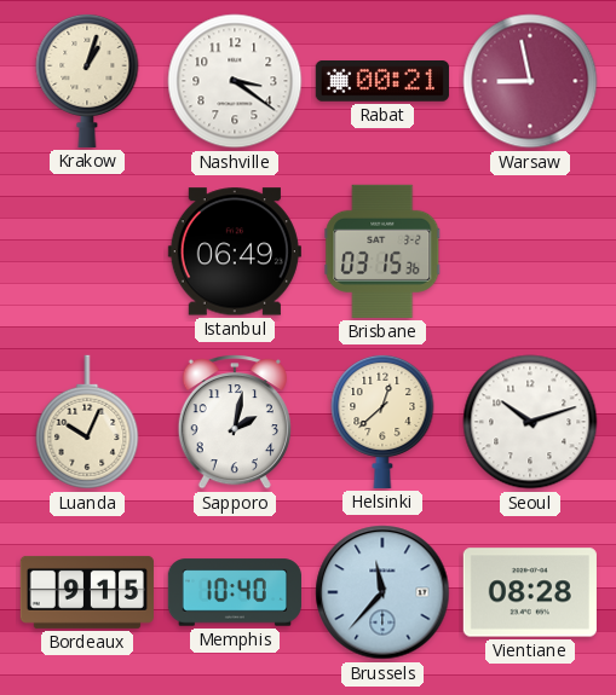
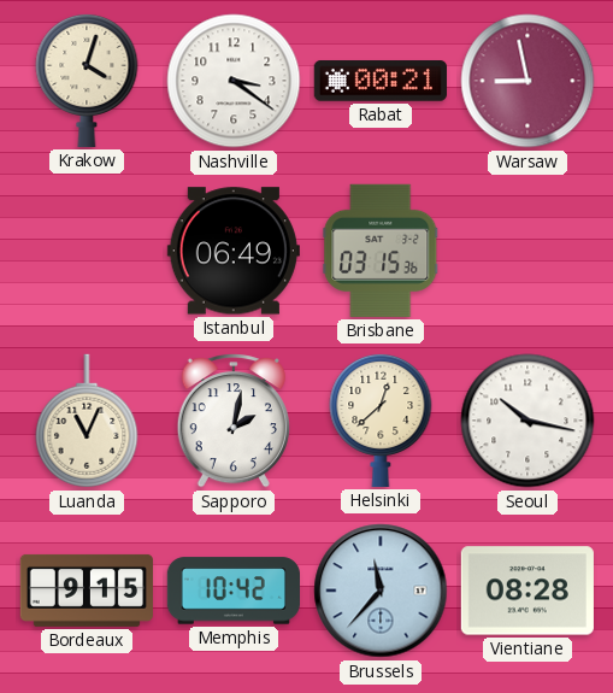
Krakow: 1:03 -> 4:03
Luanda: 10:04 -> 11:04
Seoul: 10:12 -> 10:17
Memphis: 10:40 -> 10:42
